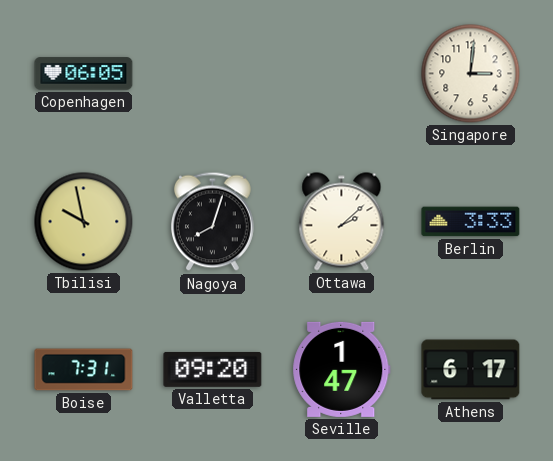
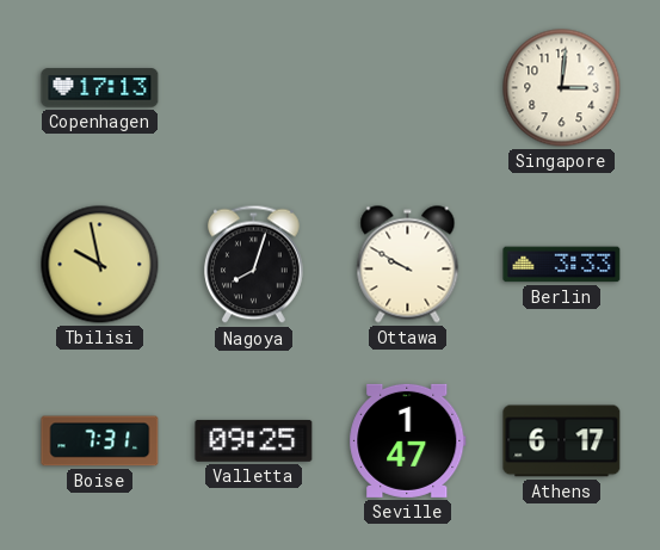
Copenhagen: 06:05 -> 17:13
Ottawa: 2:08 -> 9:50
Valletta: 09:20 -> 09:25
